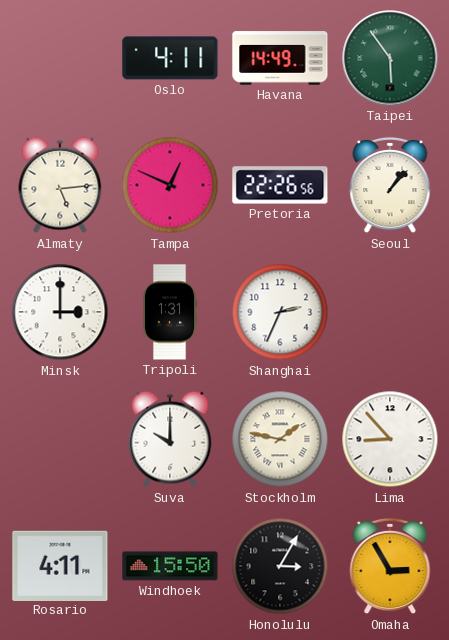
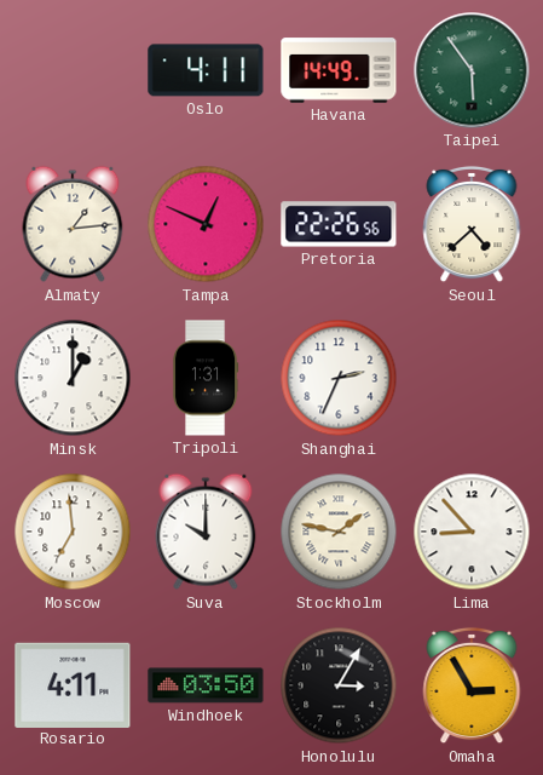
Almaty: 5:14 -> 1:14
Seoul: 1:07 -> 4:38
Minsk: 3:00 -> 1:00
Moscow: none -> 6:59
Windhoek: 15:50 -> 03:50
